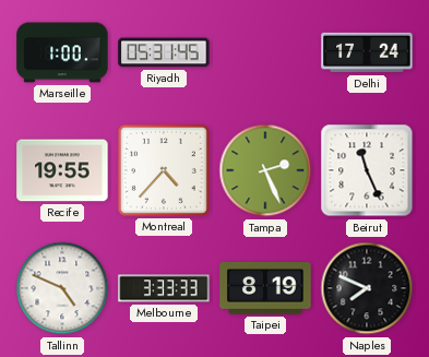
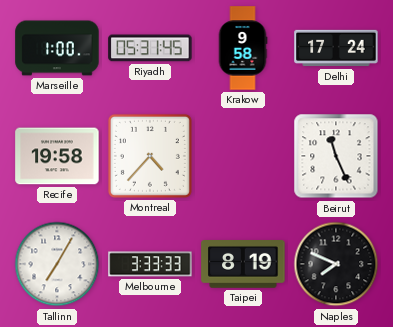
Krakow: none -> 9:58
Recife: 19:55 -> 19:58
Tampa: 2:26 -> none
Tallinn: 4:49 -> 7:05
